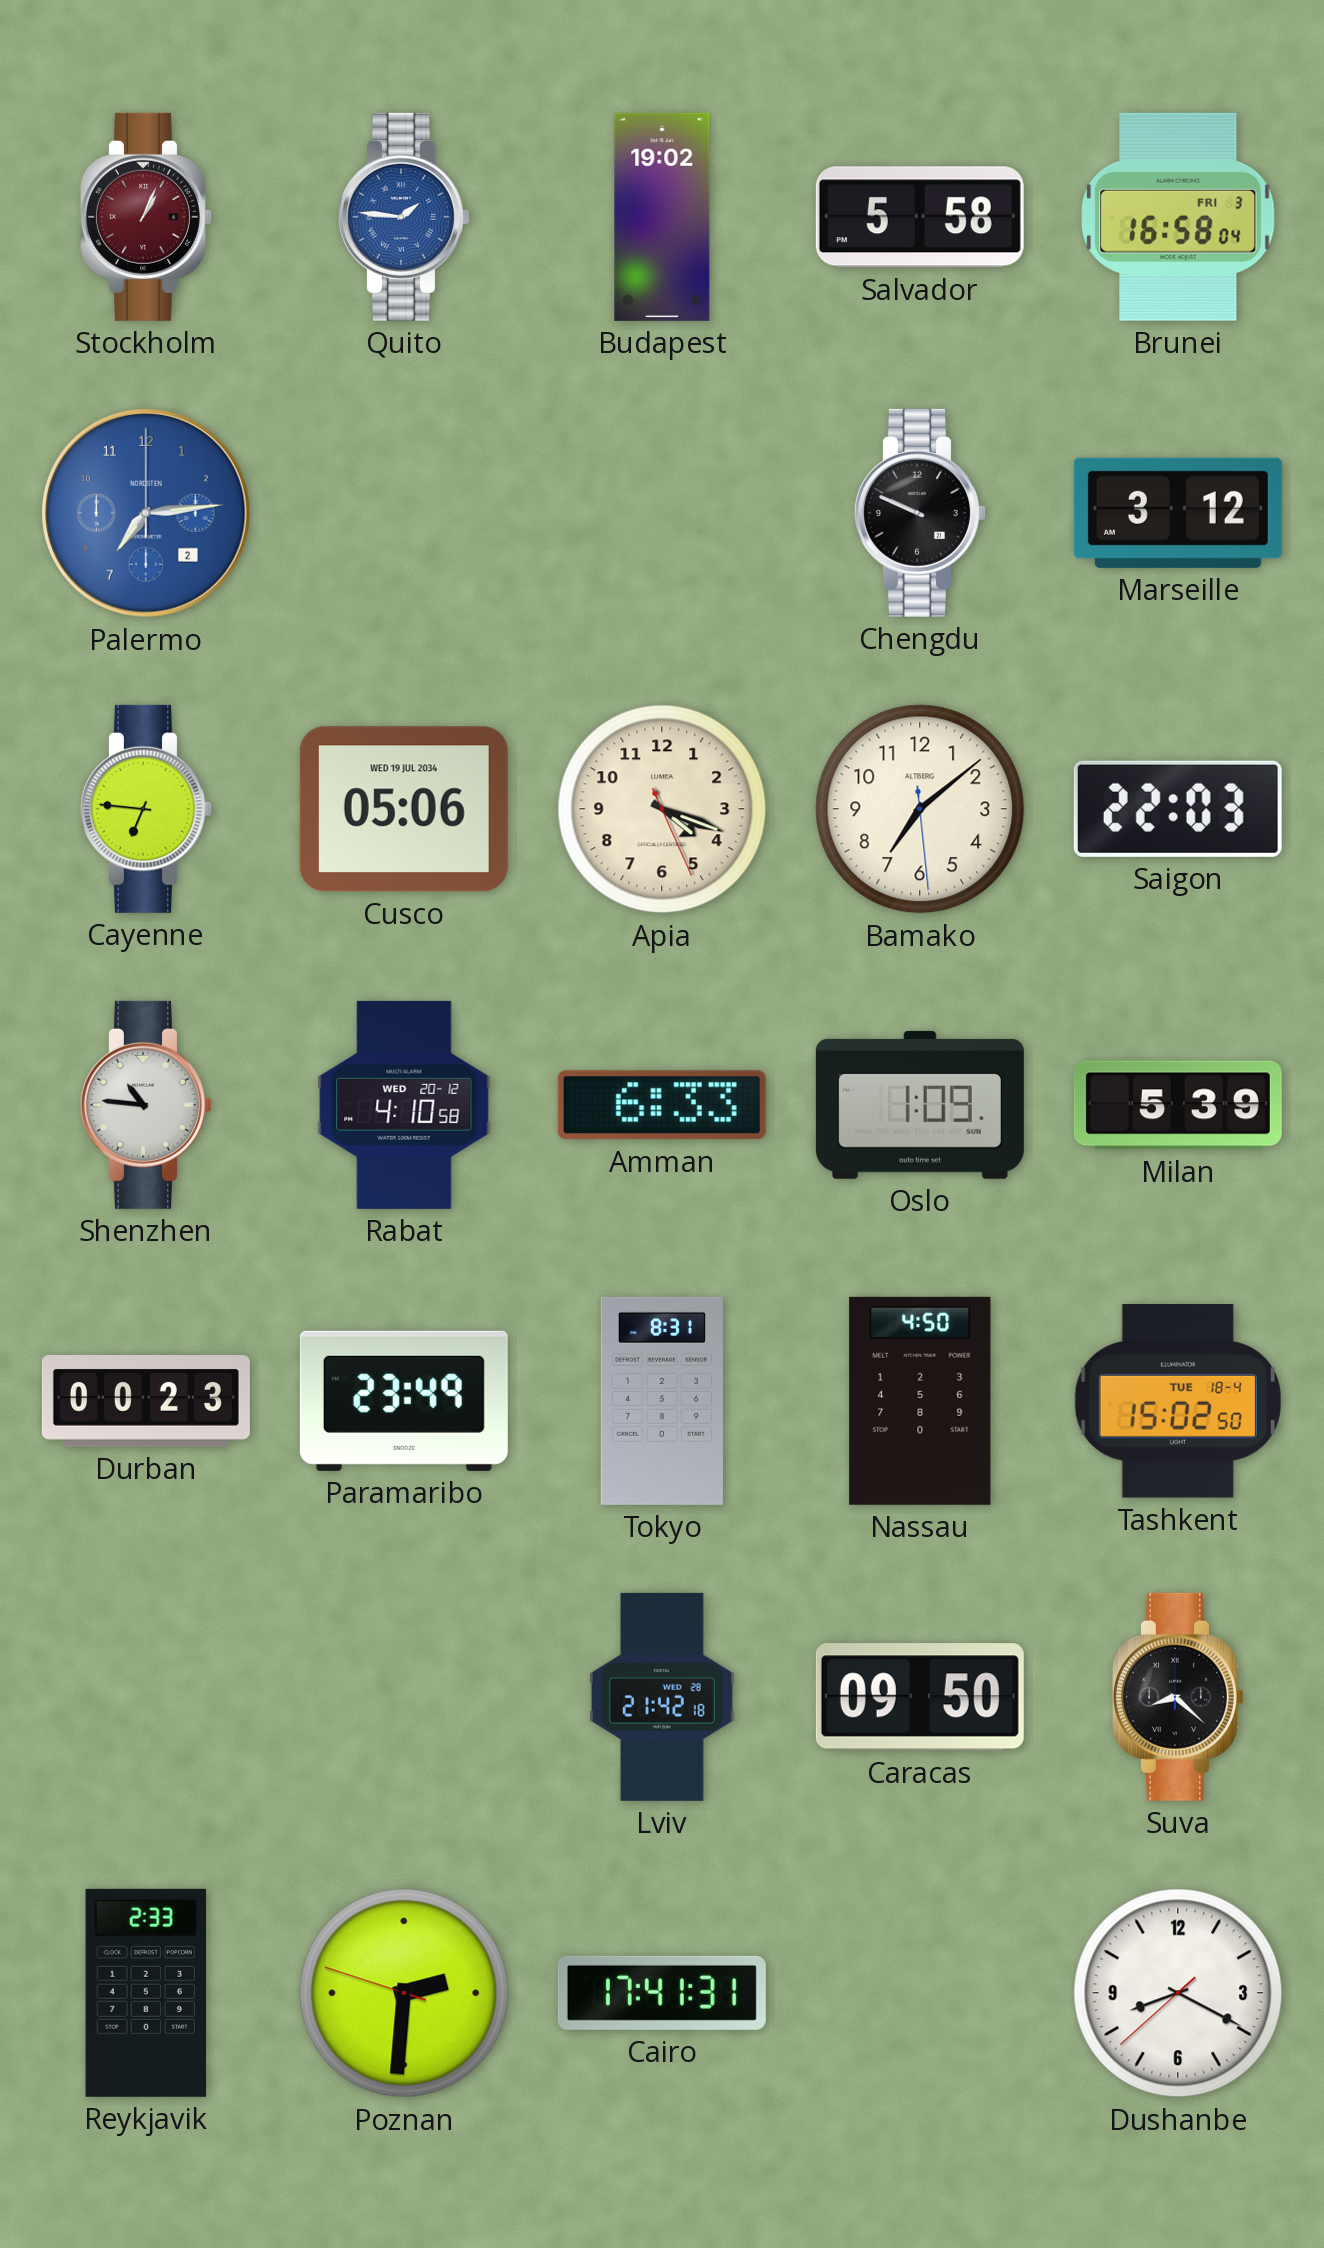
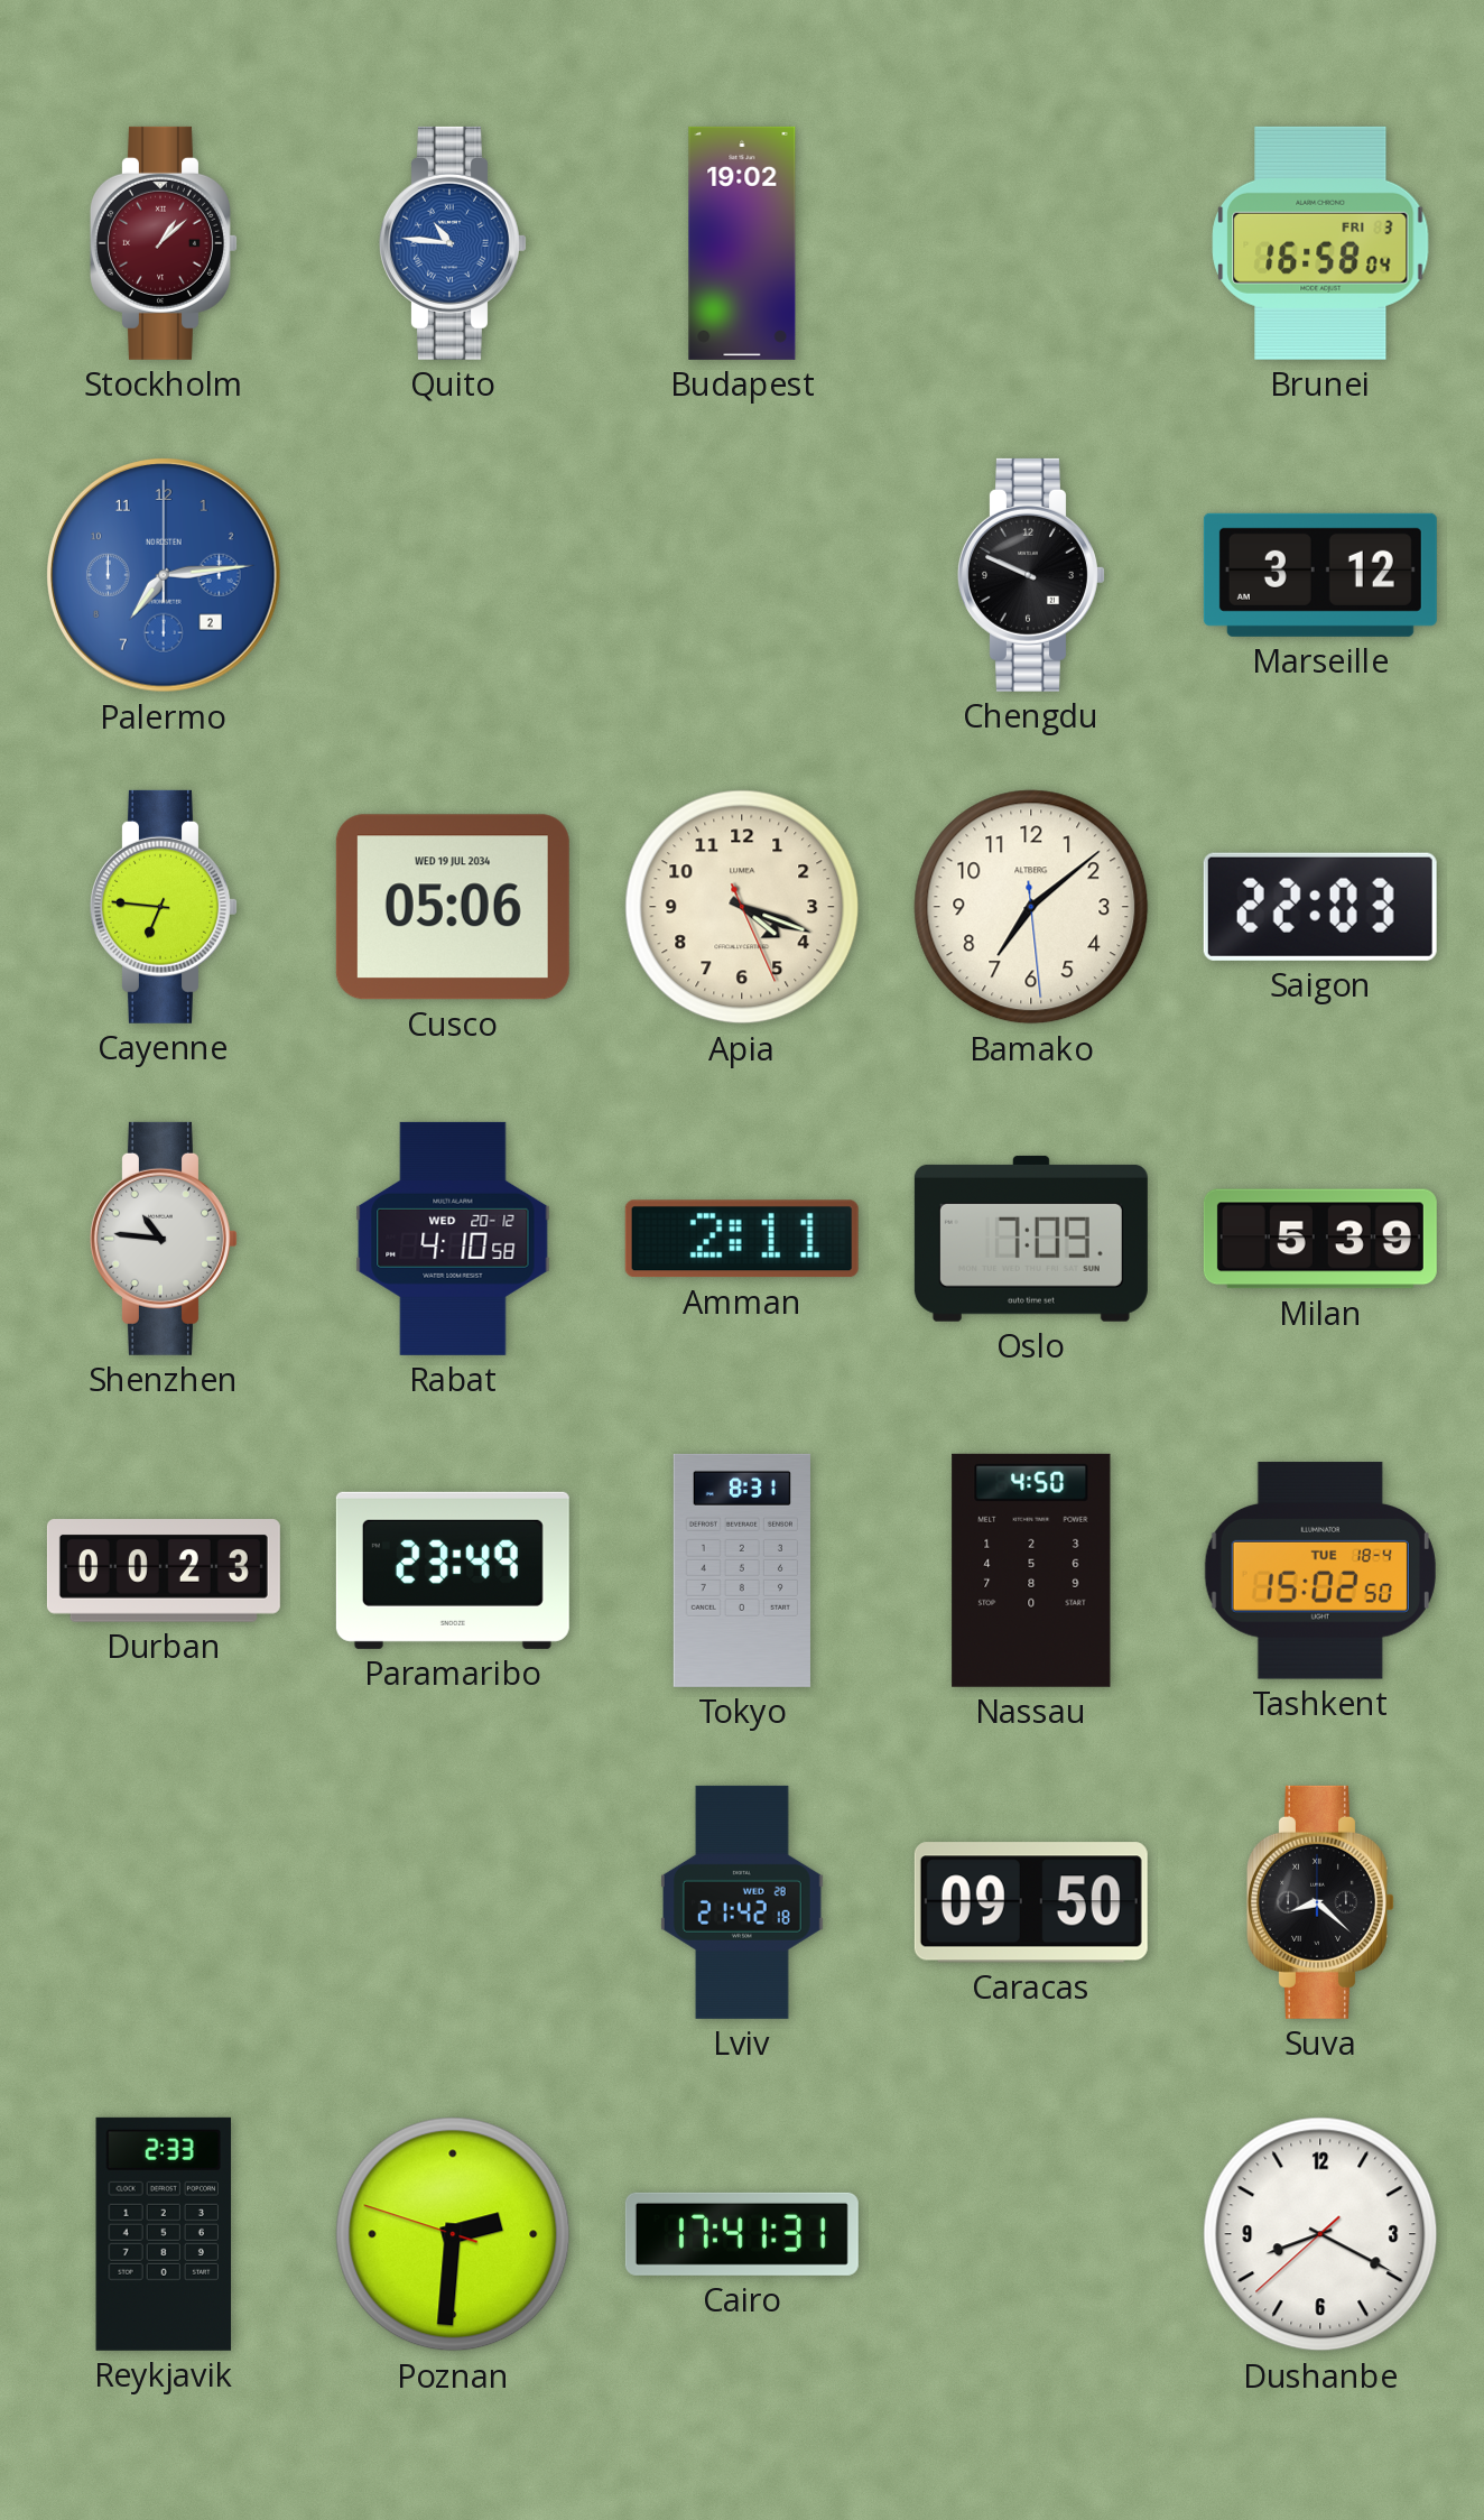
Stockholm: 1:04 -> 1:08
Quito: 1:46 -> 10:46
Salvador: 5:58 -> none
Amman: 6:33 -> 2:11
Oslo: 1:09 -> 7:09
